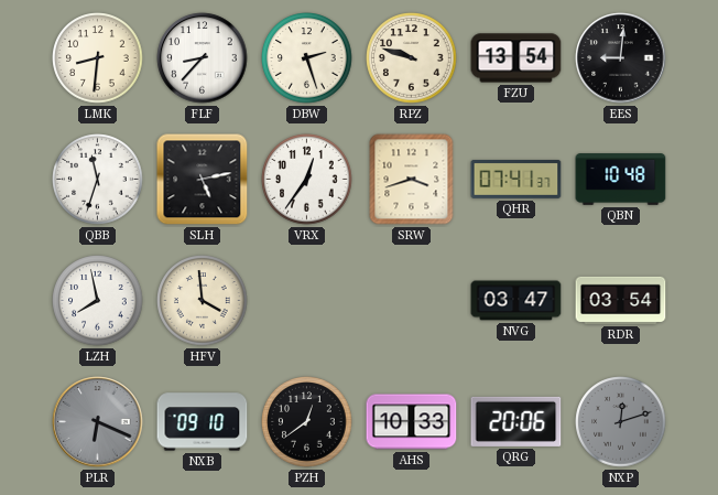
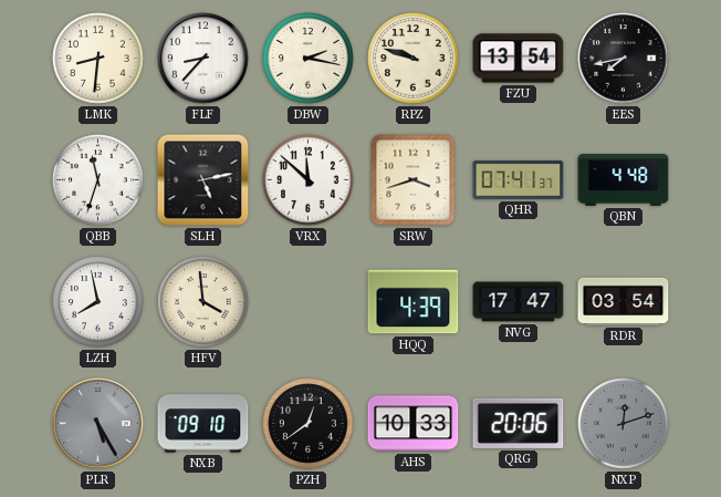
DBW: 2:27 -> 2:17
EES: 9:01 -> 7:43
VRX: 12:36 -> 11:52
QBN: 10:48 -> 4:48
HQQ: none -> 4:39
NVG: 03:47 -> 17:47
PLR: 6:19 -> 5:25
